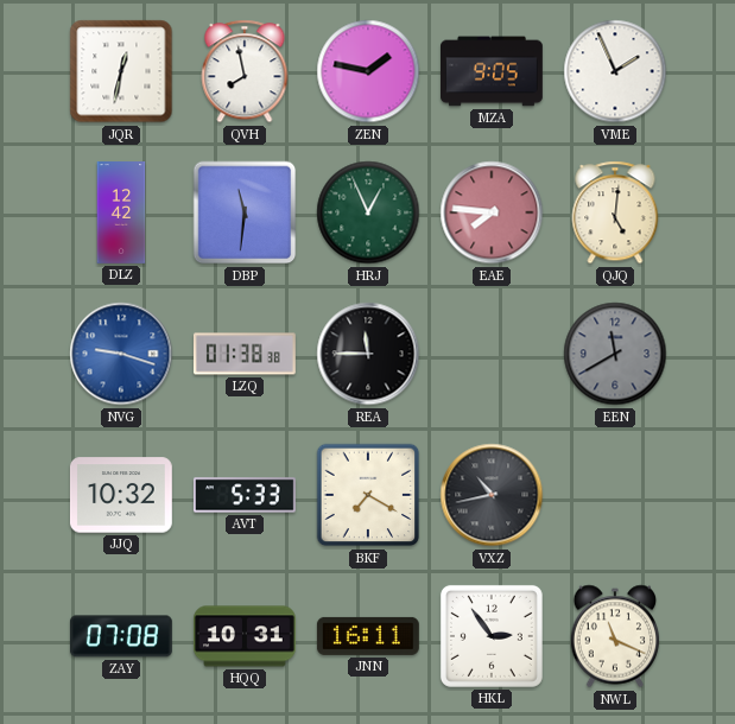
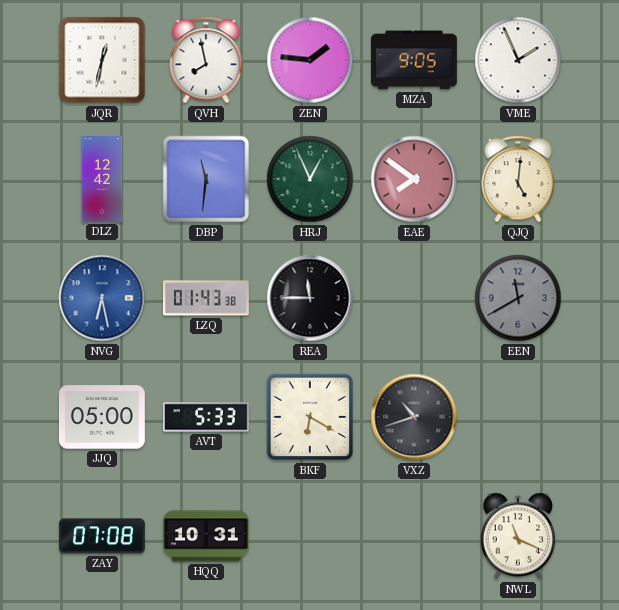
ZEN: 1:47 -> 1:46
EAE: 7:46 -> 7:51
NVG: 9:18 -> 6:28
LZQ: 01:38 -> 01:43
JJQ: 10:32 -> 05:00
BKF: 7:20 -> 6:20
VXZ: 10:43 -> 10:42
JNN: 16:11 -> none
HKL: 2:54 -> none
